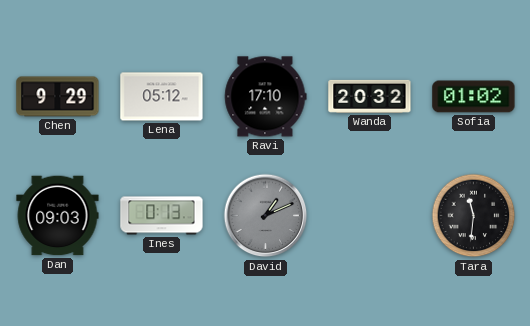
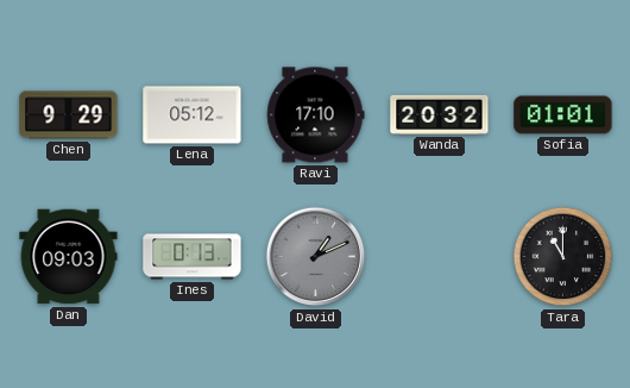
Sofia: 01:02 -> 01:01
Tara: 11:31 -> 11:00
